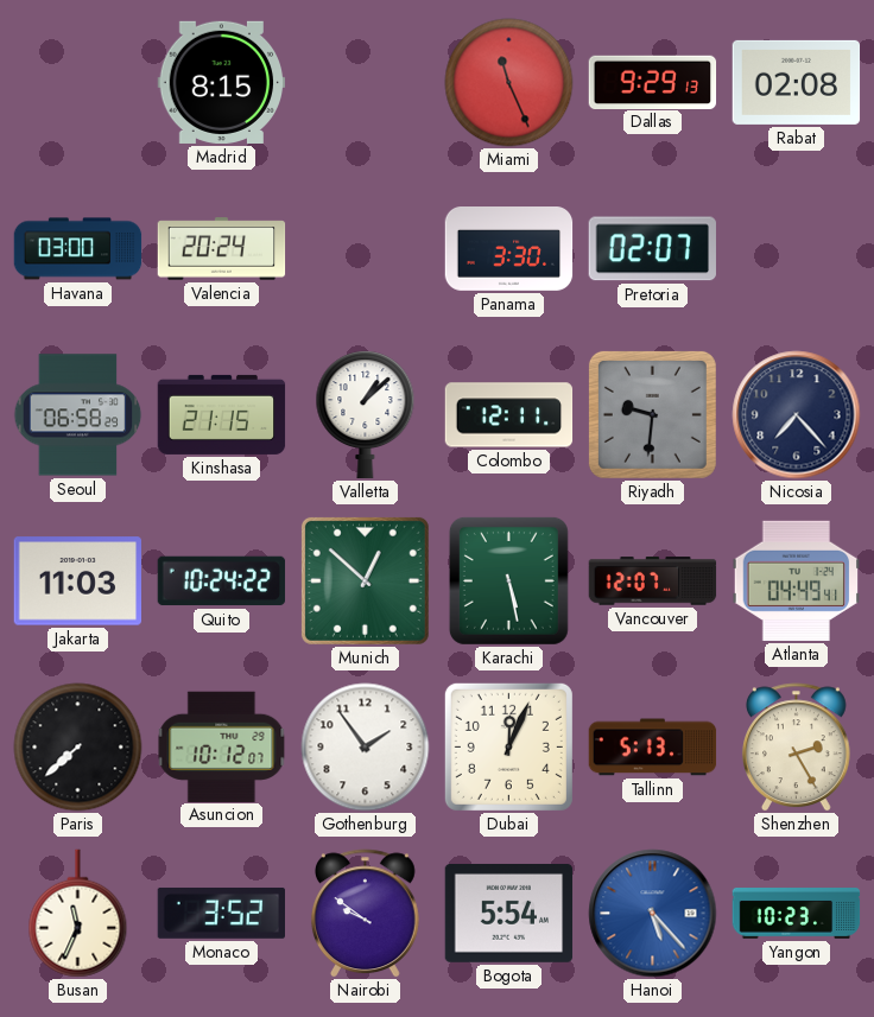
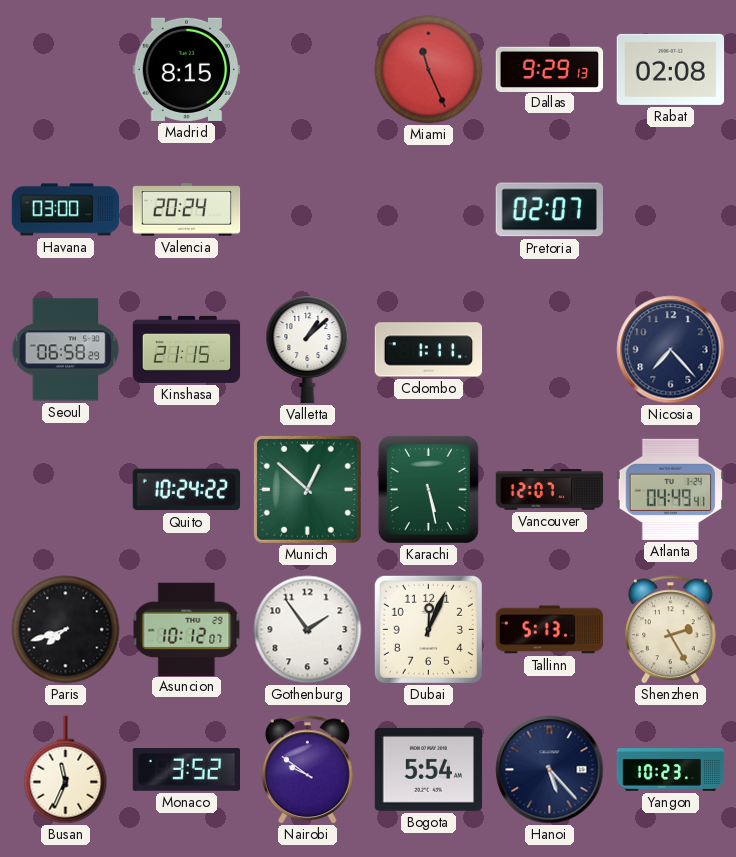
Panama: 3:30 -> none
Colombo: 12:11 -> 1:11
Riyadh: 9:31 -> none
Jakarta: 11:03 -> none
Paris: 7:38 -> 7:42
Hanoi dial: blue -> navy
